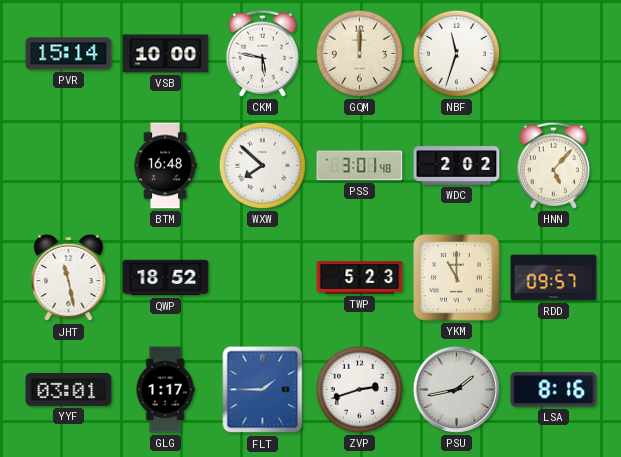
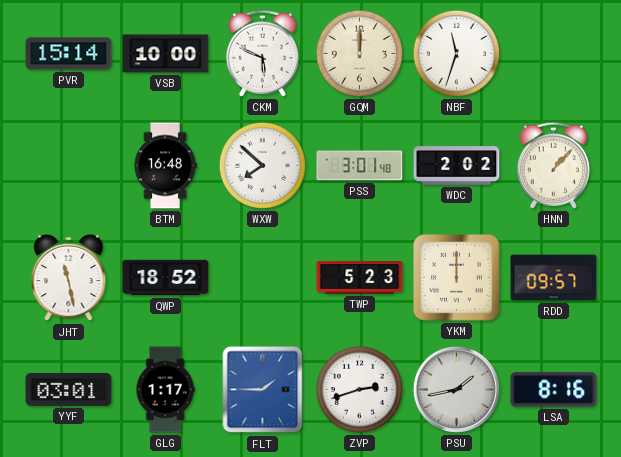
CKM: 5:47 -> 5:49
HNN: 5:07 -> 1:07
YKM: 11:00 -> 12:00
